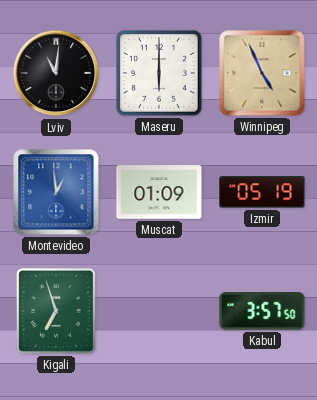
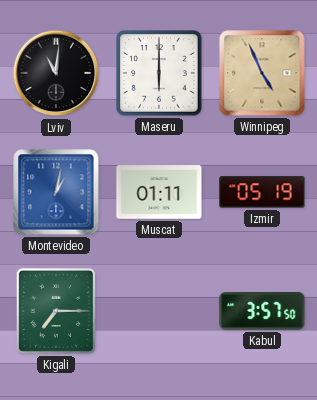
Montevideo: 12:59 -> 1:02
Muscat: 01:09 -> 01:11
Kigali: 6:57 -> 7:15
